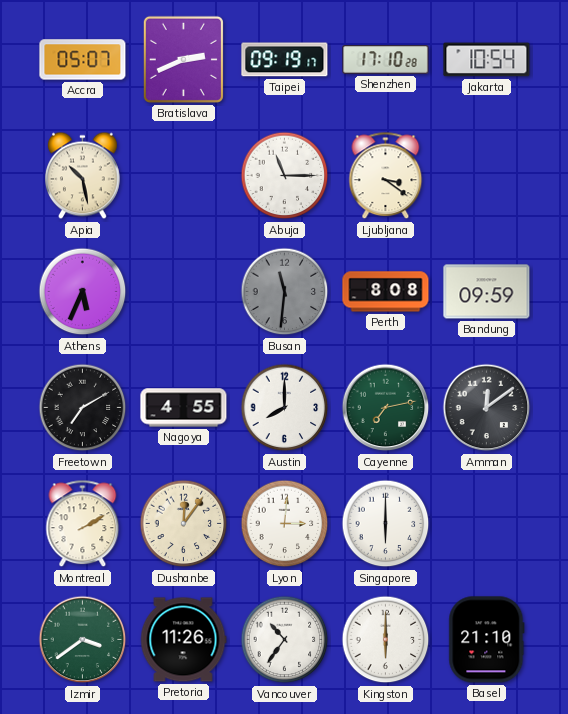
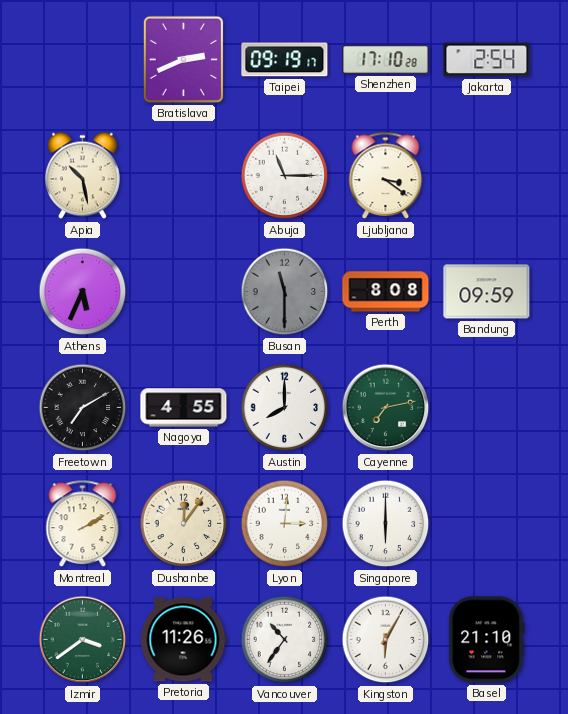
Accra: 05:07 -> none
Jakarta: 10:54 -> 2:54
Busan: 11:31 -> 11:30
Amman: 12:09 -> none
Kingston: 6:00 -> 6:05
